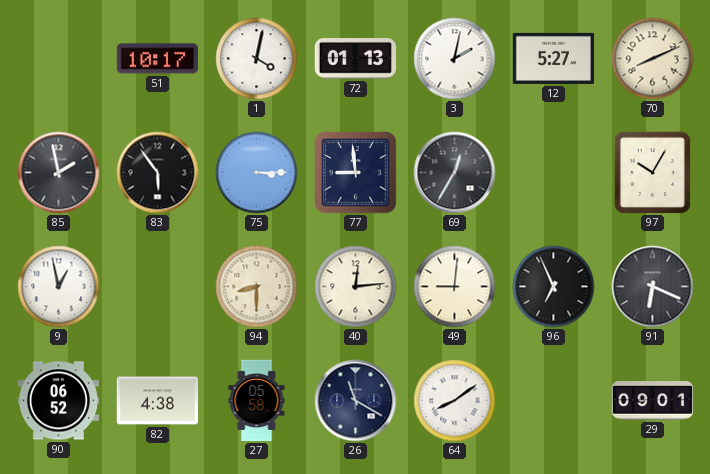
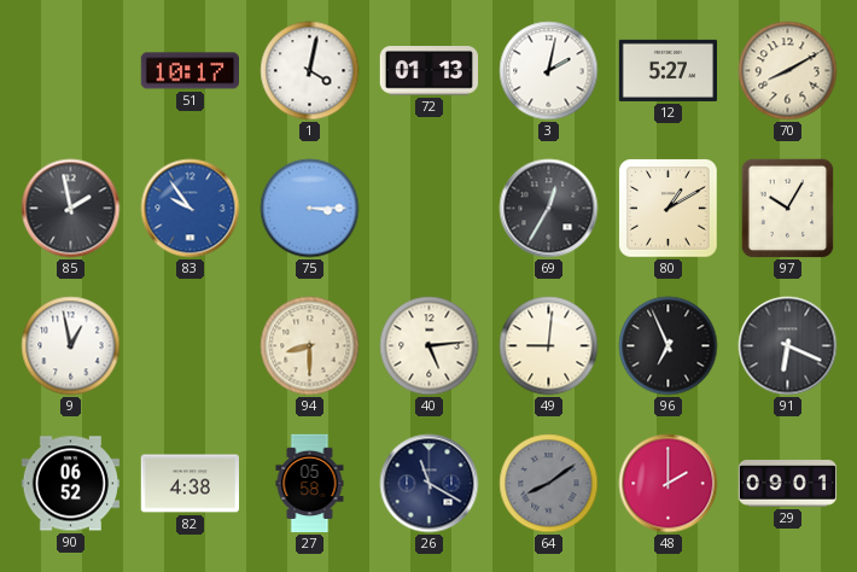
70: 8:11 -> 8:10
83: 5:54 -> 9:54
83 dial: black -> blue
77: 8:59 -> none
80: none -> 1:10
40: 12:14 -> 5:14
64 dial: white -> grey
48: none -> 2:00
